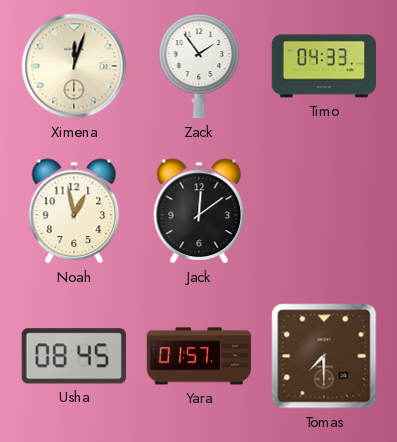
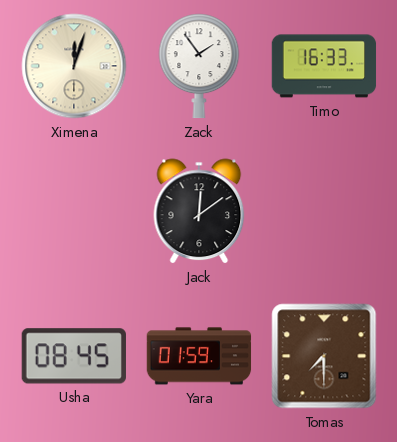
Timo: 04:33 -> 16:33
Noah: 12:58 -> none
Yara: 01:57 -> 01:59
